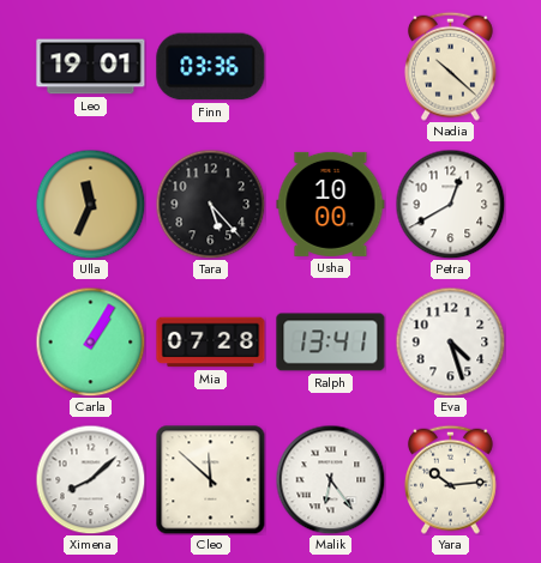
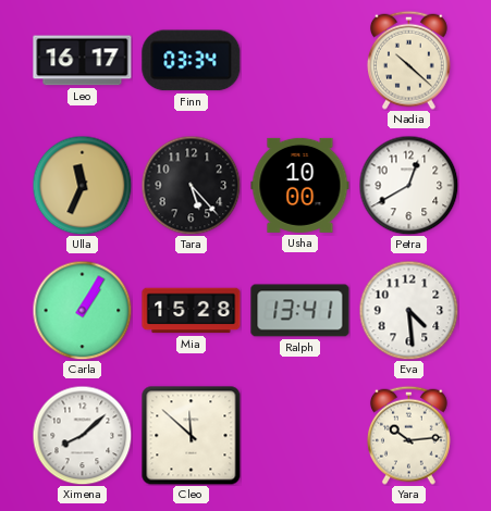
Leo: 19:01 -> 16:17
Finn: 03:36 -> 03:34
Mia: 07:28 -> 15:28
Eva: 4:27 -> 4:29
Malik: 6:24 -> none
